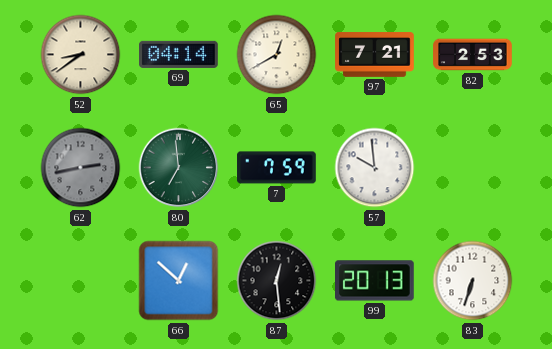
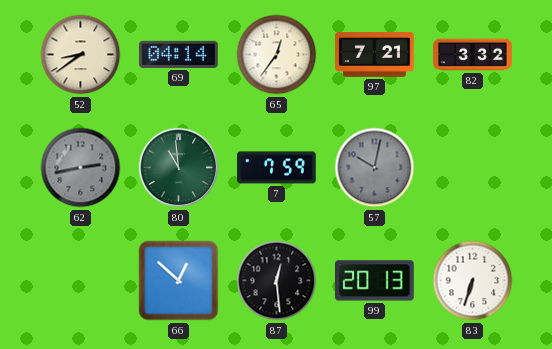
65: 12:40 -> 12:36
82: 2:53 -> 3:32
80: 6:59 -> 10:59
57: 9:59 -> 10:02
57 dial: white -> grey
